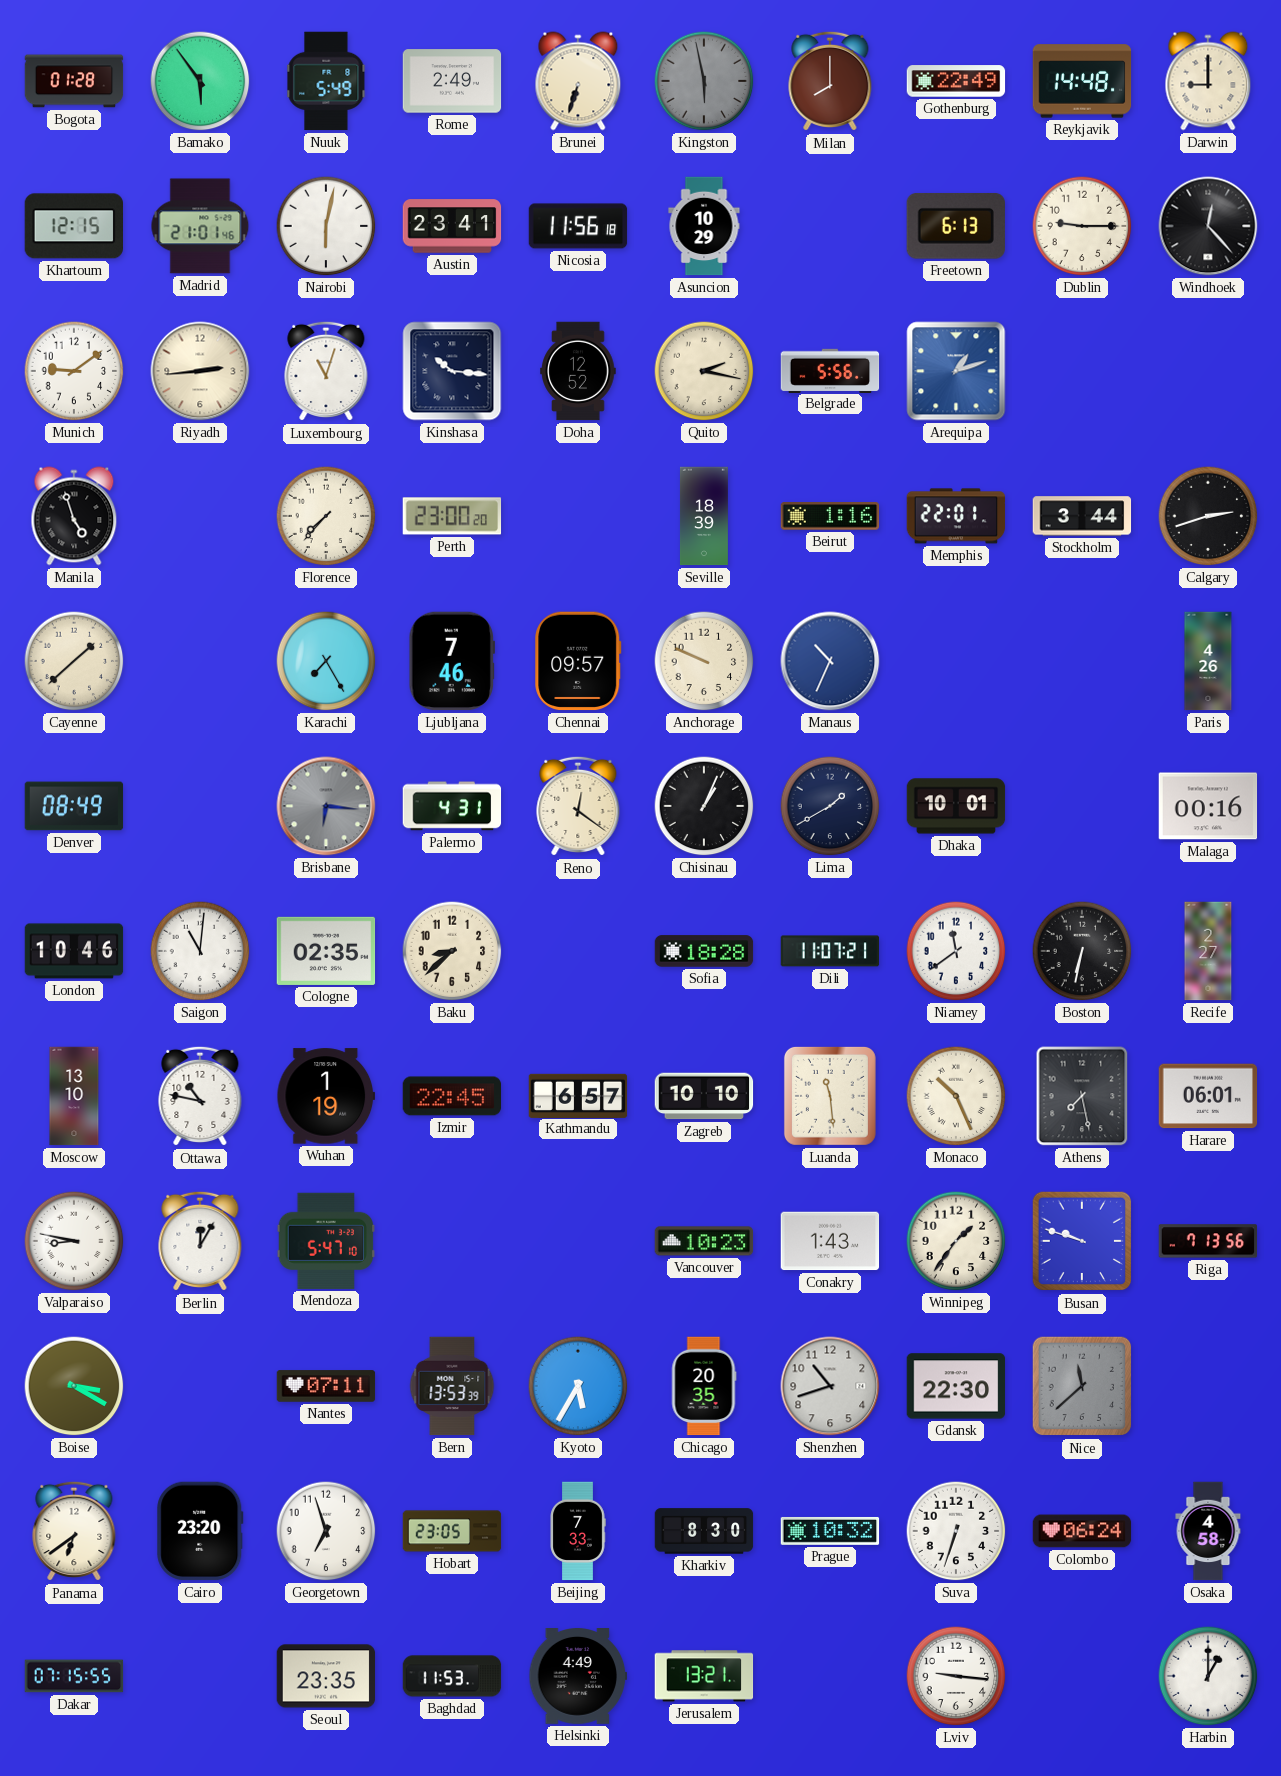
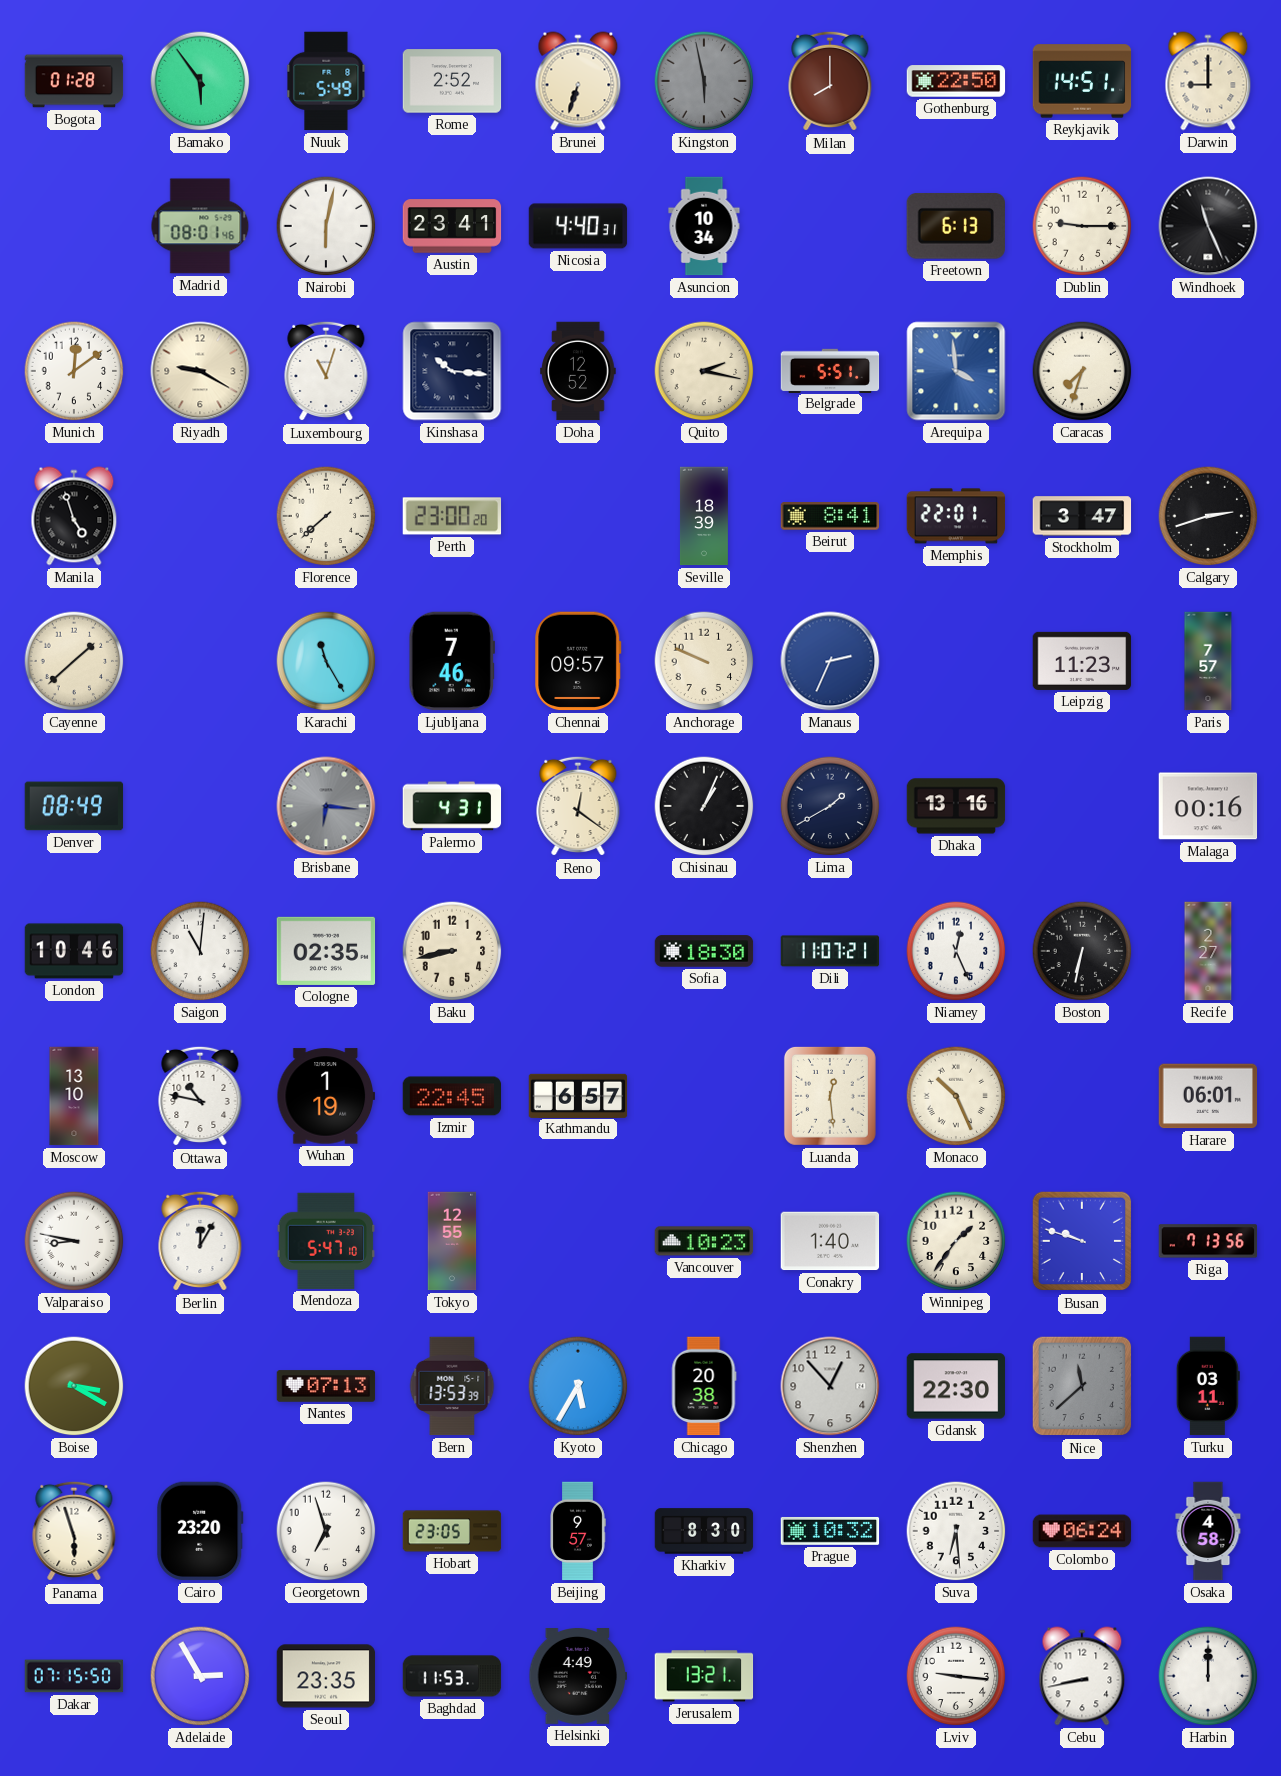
Rome: 2:49 -> 2:52
Gothenburg: 22:49 -> 22:50
Reykjavik: 14:48 -> 14:51
Khartoum: 12:15 -> none
Madrid: 21:01 -> 08:01
Nicosia: 11:56 -> 4:40
Asuncion: 10:29 -> 10:34
Windhoek: 12:23 -> 11:26
Munich: 9:09 -> 12:09
Riyadh: 2:44 -> 9:20
Belgrade: 5:56 -> 5:51
Arequipa: 1:12 -> 3:59
Caracas: none -> 7:33
Florence: 7:37 -> 7:38
Beirut: 1:16 -> 8:41
Stockholm: 3:44 -> 3:47
Karachi: 7:25 -> 11:25
Manaus: 10:34 -> 2:34
Leipzig: none -> 11:23
Paris: 4:26 -> 7:57
Dhaka: 10:01 -> 13:16
Baku: 8:38 -> 8:43
Sofia: 18:28 -> 18:30
Niamey: 11:39 -> 12:26
Zagreb: 10:10 -> none
Luanda: 11:29 -> 12:29
Athens: 7:28 -> none
Tokyo: none -> 12:55
Conakry: 1:43 -> 1:40
Nantes: 07:11 -> 07:13
Chicago: 20:35 -> 20:38
Shenzhen: 10:42 -> 12:53
Turku: none -> 03:11
Panama: 6:39 -> 5:57
Beijing: 7:33 -> 9:57
Suva: 6:33 -> 6:29
Dakar: 07:15:55 -> 07:15:50
Adelaide: none -> 2:55
Cebu: none -> 8:43
Harbin: 1:00 -> 12:00
